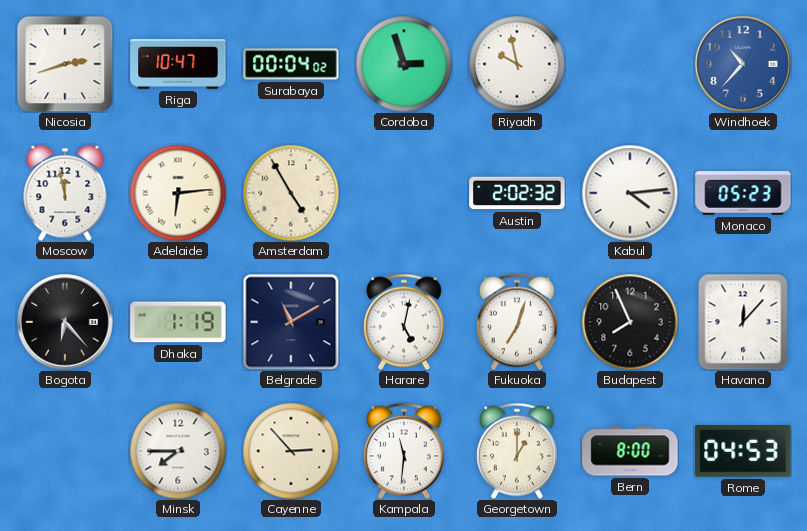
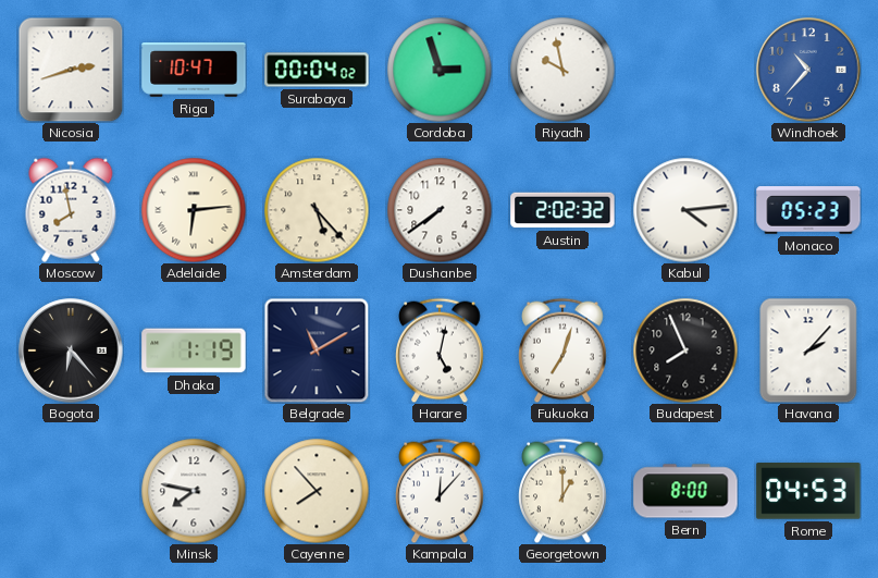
Moscow: 11:58 -> 7:58
Amsterdam: 4:55 -> 5:23
Dushanbe: none -> 7:39
Havana: 12:07 -> 2:07
Minsk: 7:45 -> 7:47
Cayenne: 2:53 -> 7:53
Kampala: 11:31 -> 12:07
